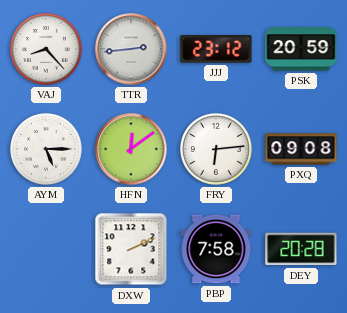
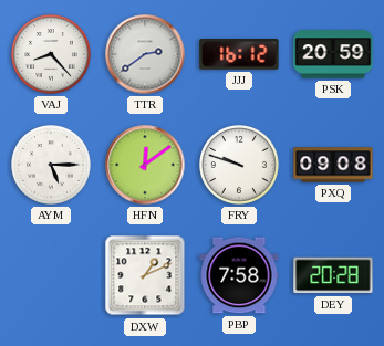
TTR: 2:44 -> 2:39
JJJ: 23:12 -> 16:12
FRY: 6:14 -> 9:48
DXW: 2:11 -> 1:11
